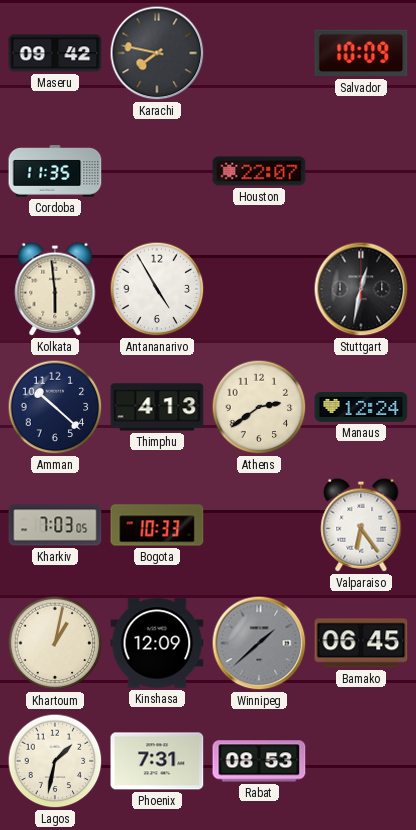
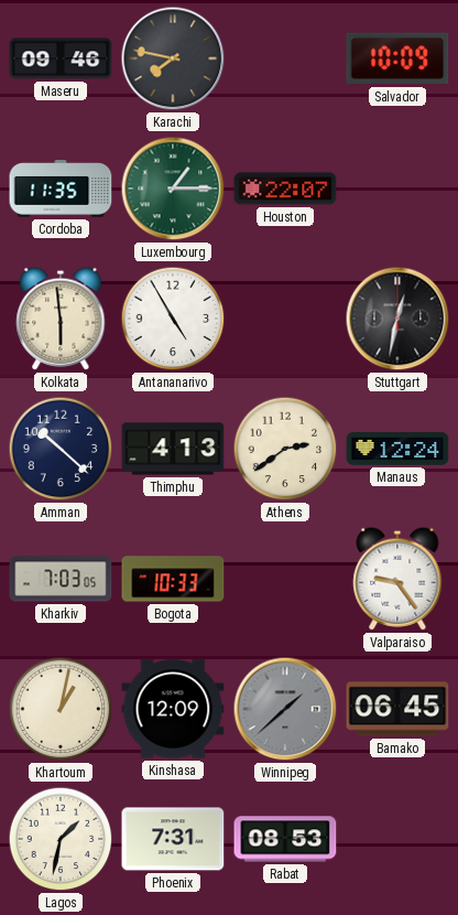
Maseru: 09:42 -> 09:46
Luxembourg: none -> 1:15
Valparaiso: 6:24 -> 9:24
